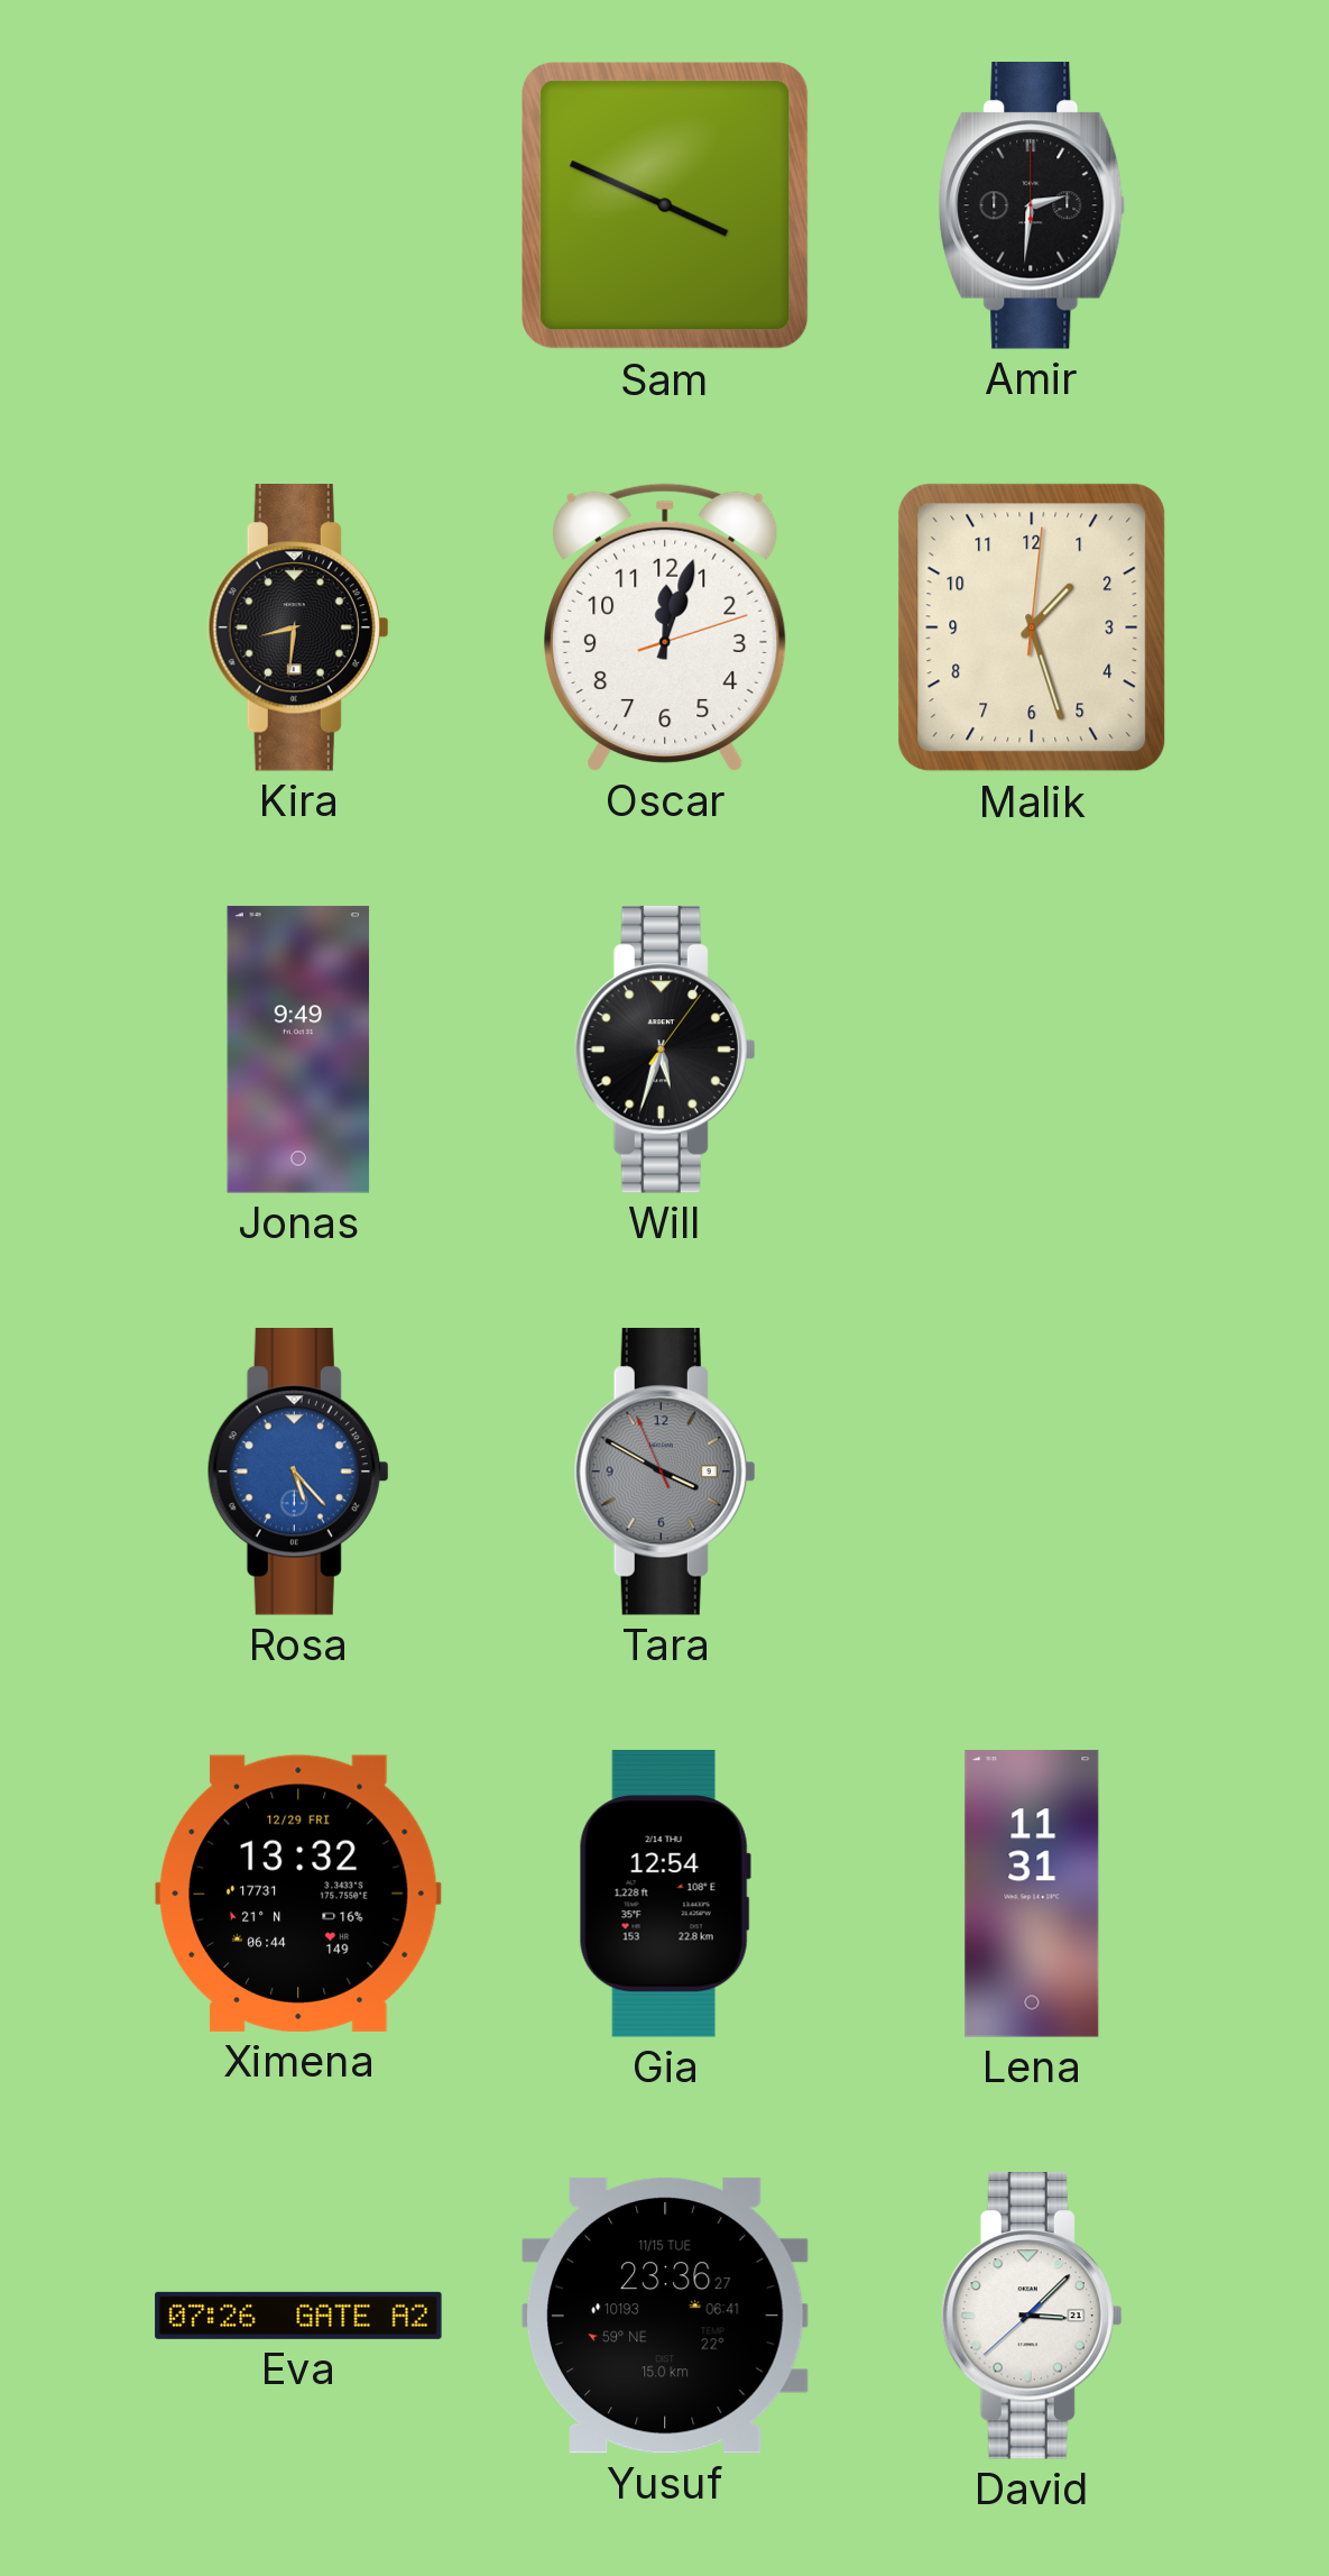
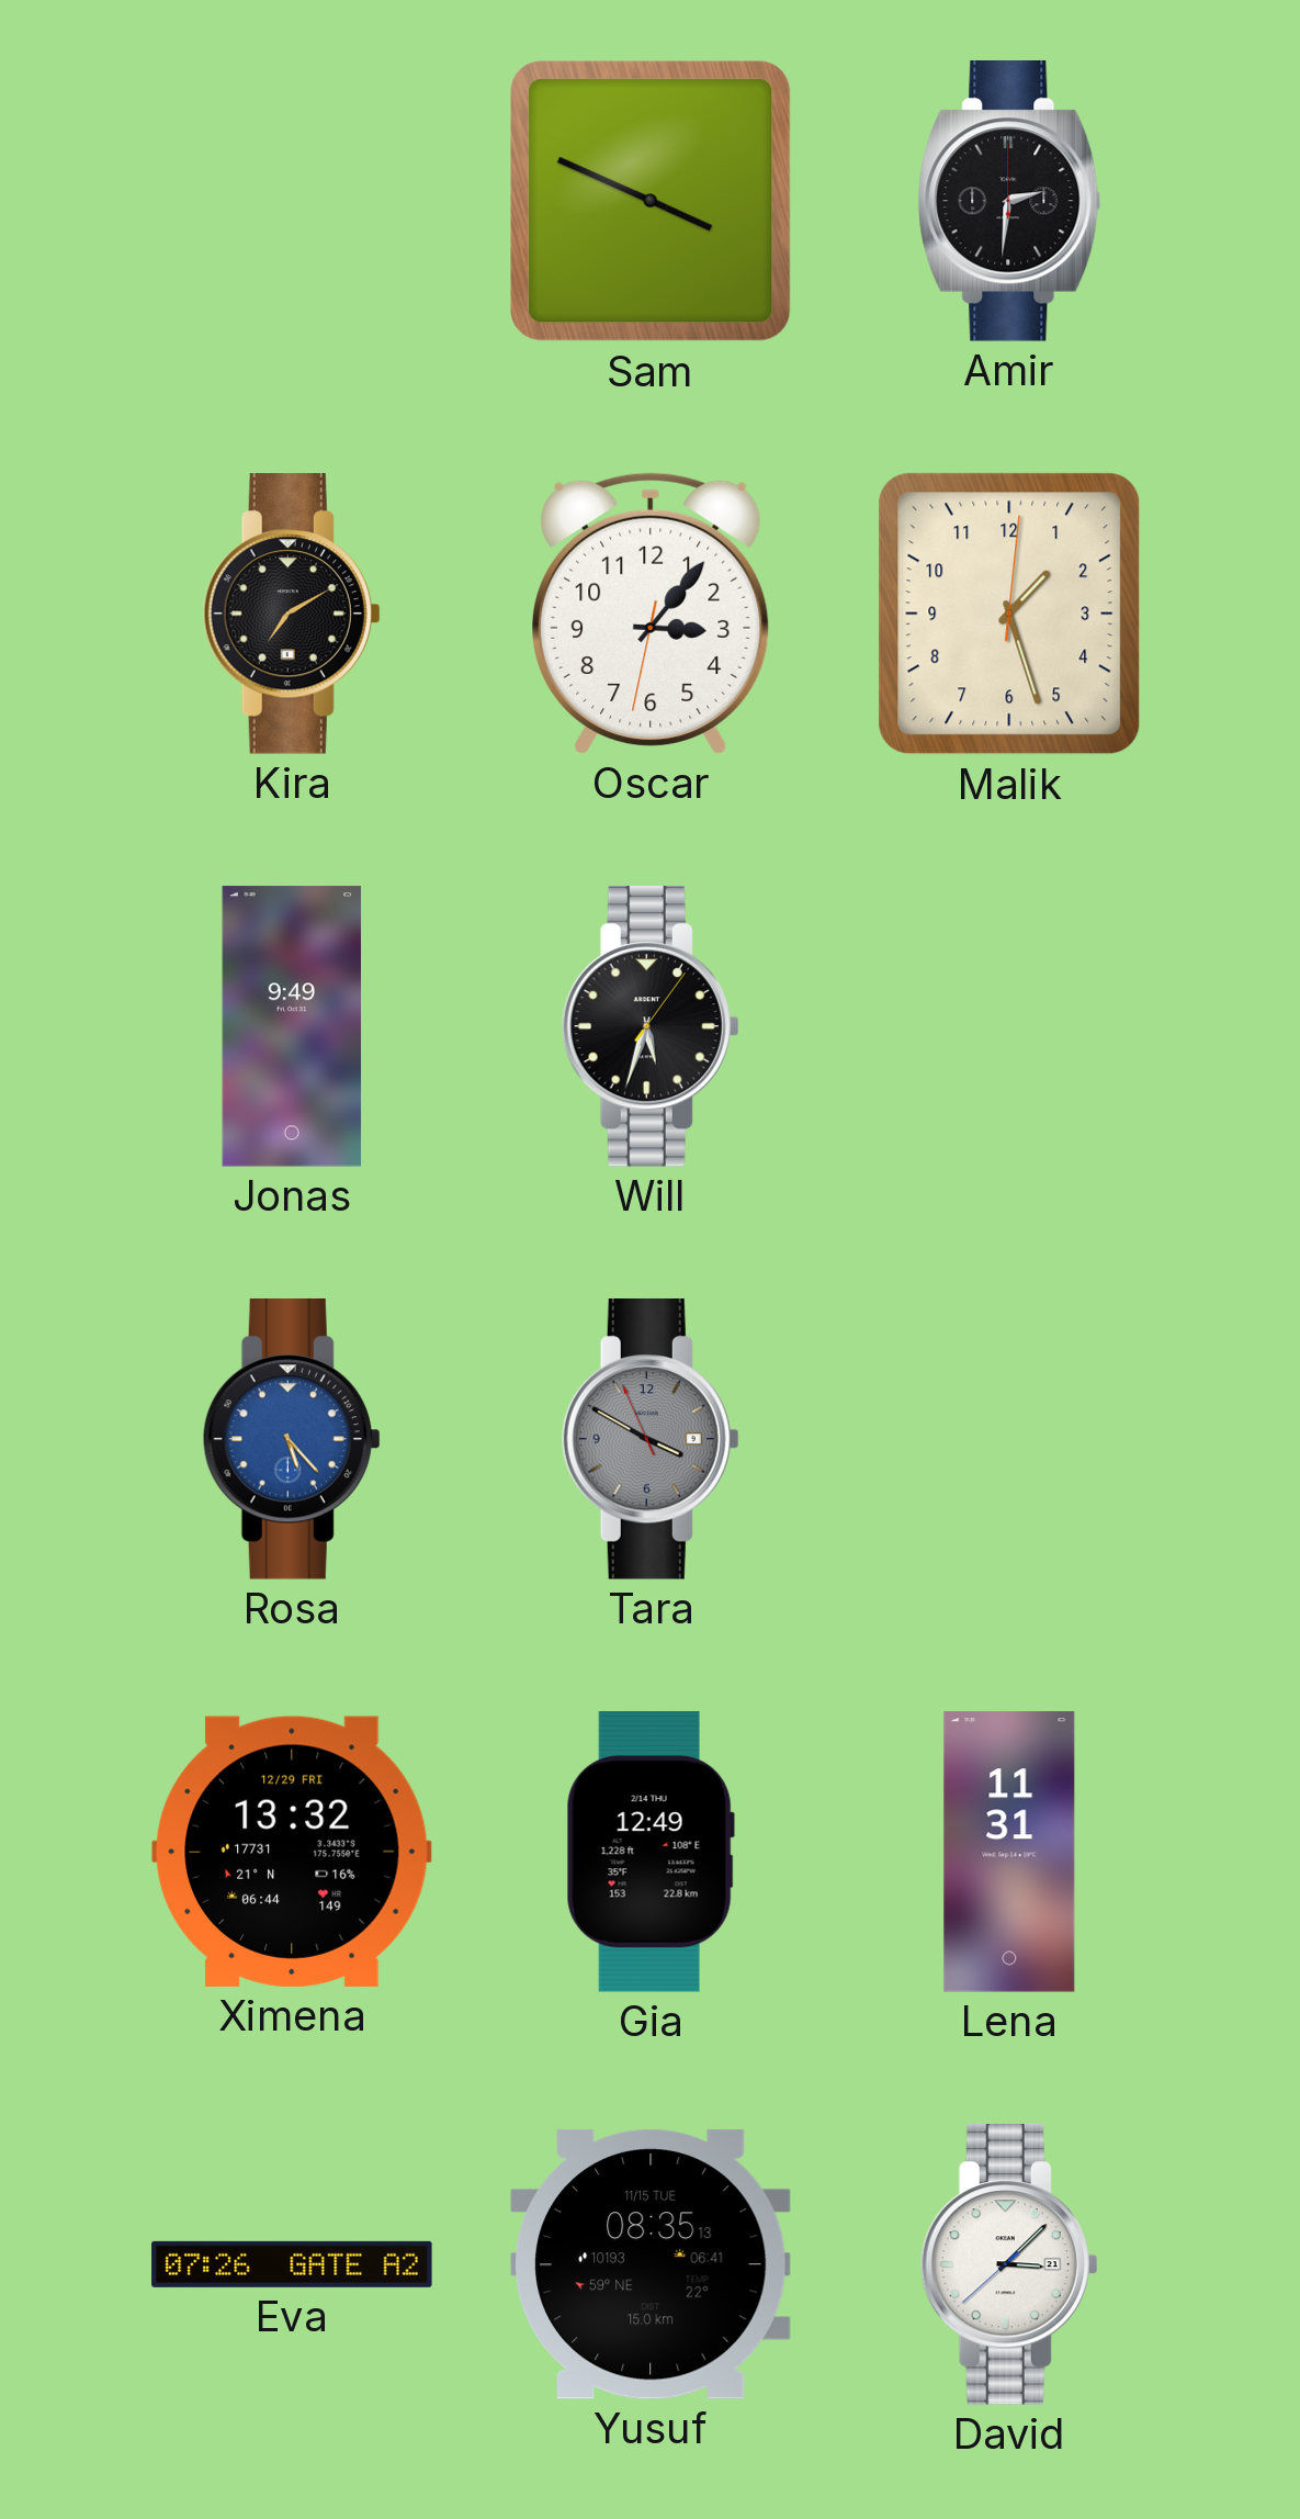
Kira: 8:31 -> 7:10
Oscar: 12:03 -> 3:06
Gia: 12:54 -> 12:49
Yusuf: 23:36 -> 08:35
